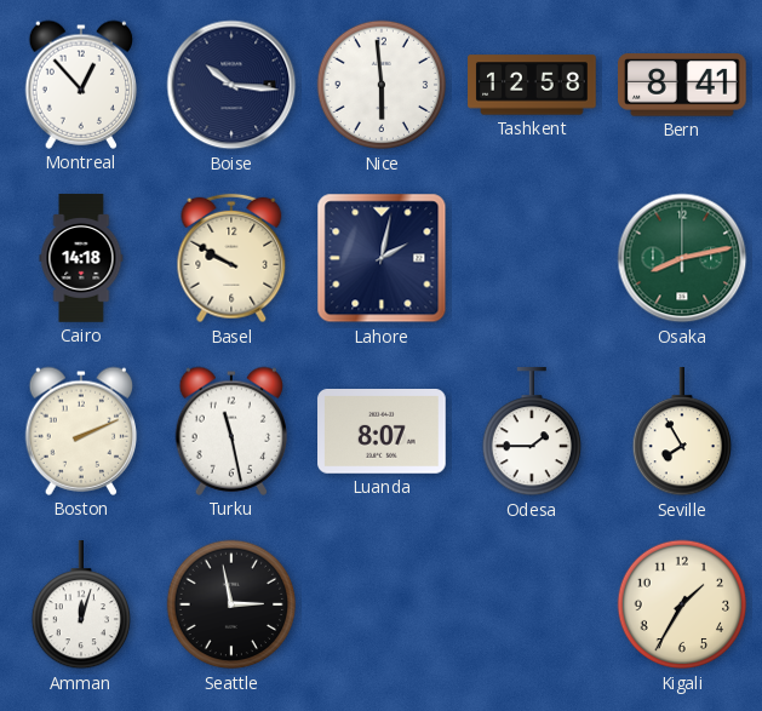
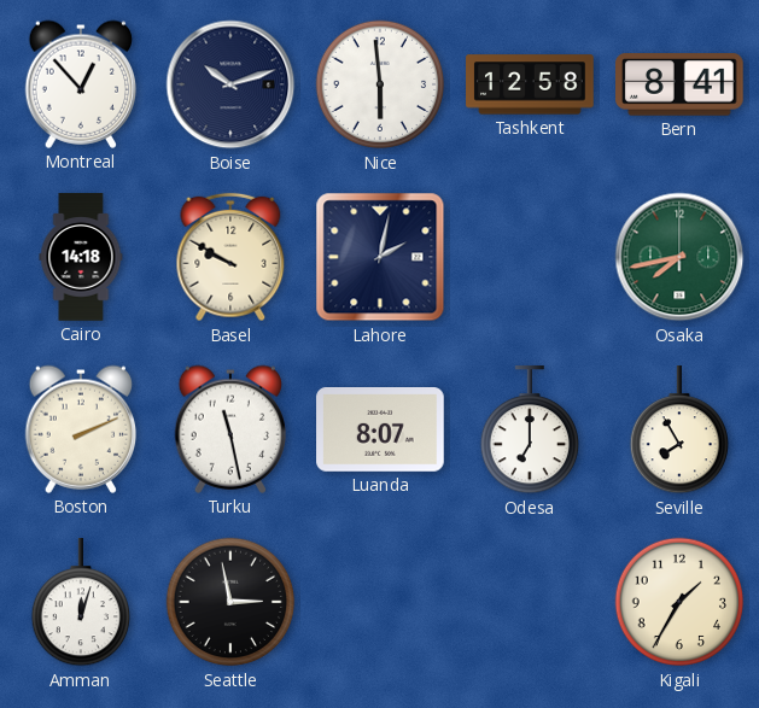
Boise: 10:16 -> 10:12
Osaka: 8:13 -> 7:43
Odesa: 1:45 -> 7:00
